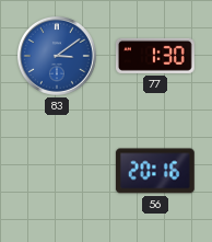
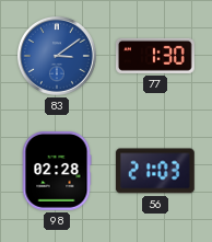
98: none -> 02:28
56: 20:16 -> 21:03
